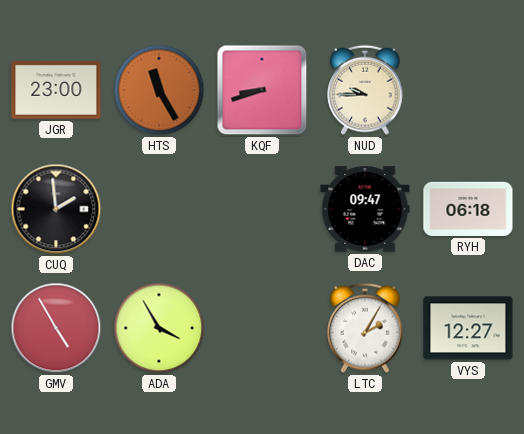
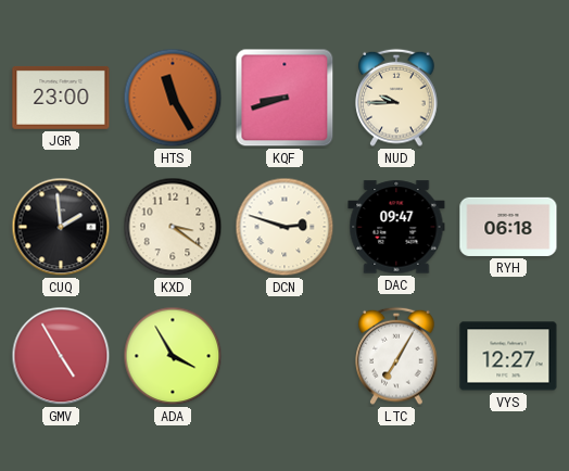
KXD: none -> 3:21
DCN: none -> 2:48
LTC: 2:05 -> 7:05
